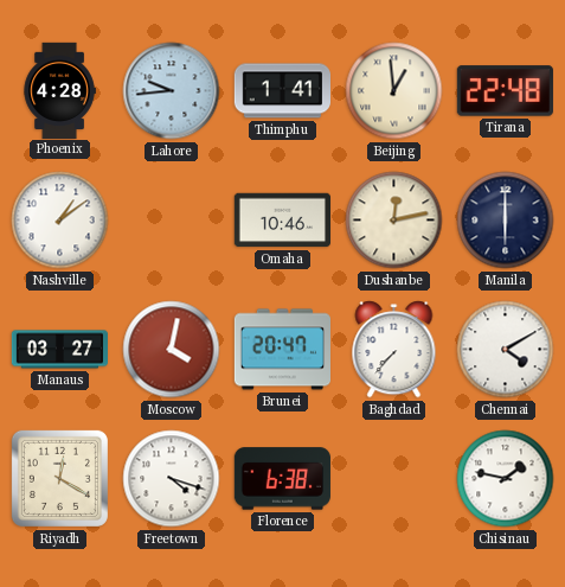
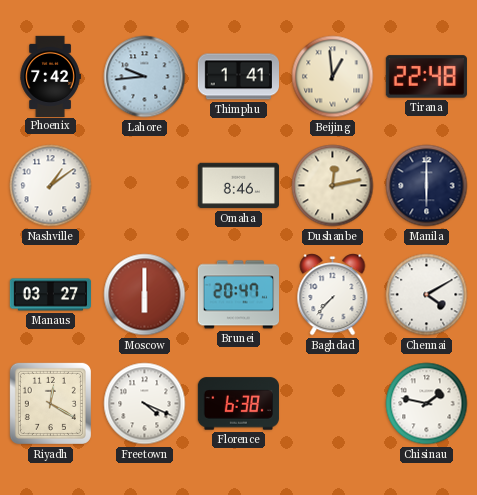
Phoenix: 4:28 -> 7:42
Omaha: 10:46 -> 8:46
Moscow: 4:02 -> 6:00
Freetown: 4:18 -> 4:19
